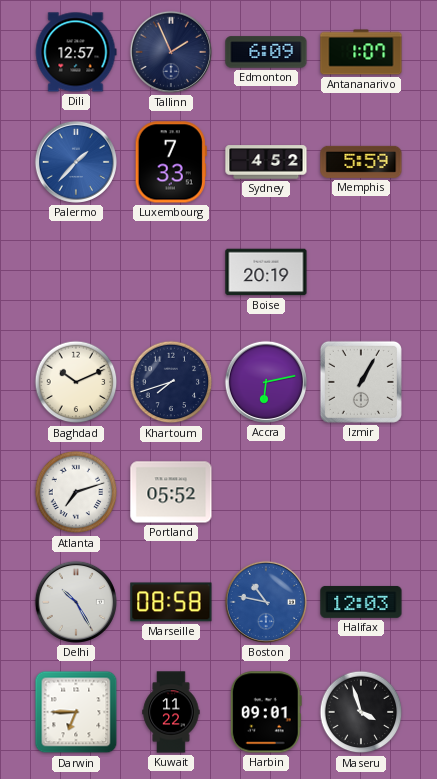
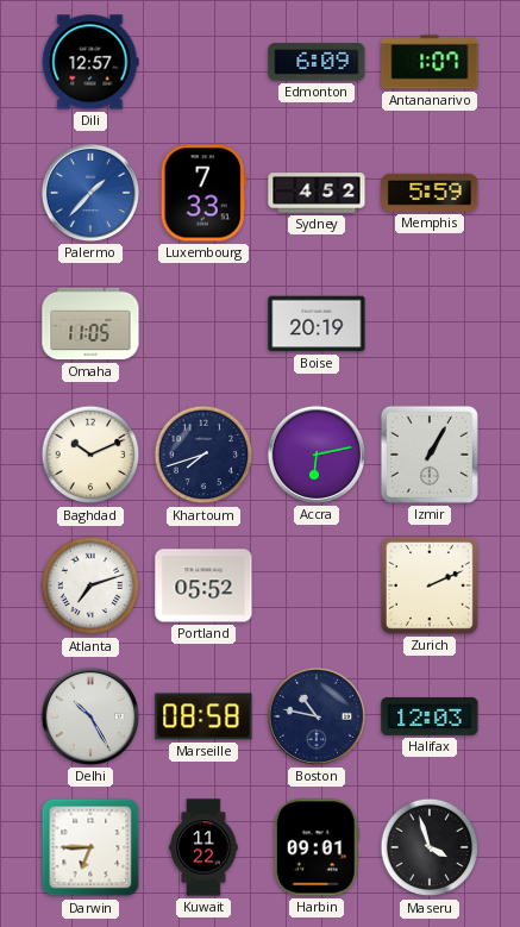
Tallinn: 1:56 -> none
Omaha: none -> 11:05
Zurich: none -> 2:11
Boston dial: blue -> navy
